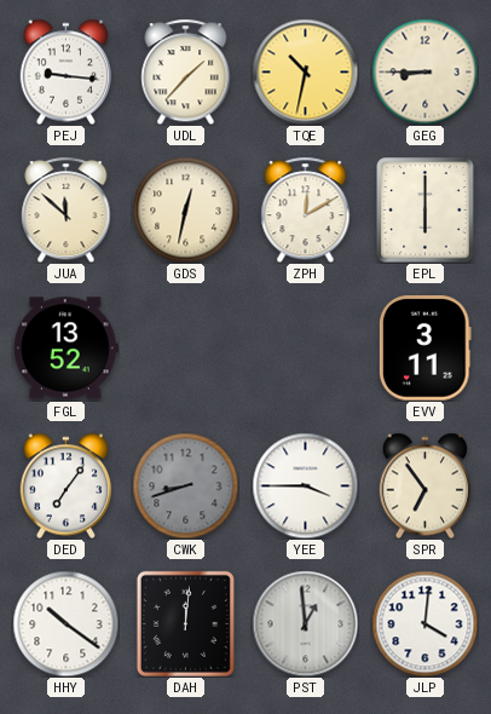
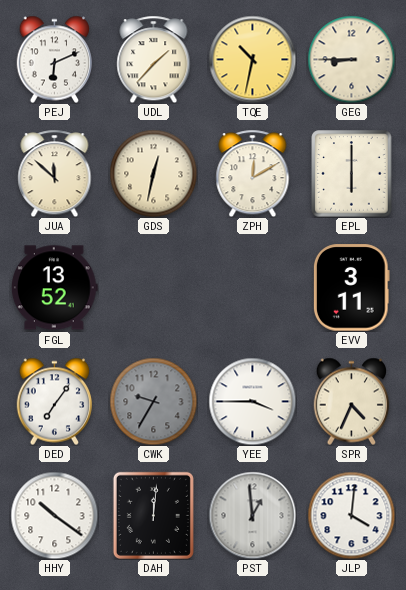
PEJ: 9:16 -> 6:11
CWK: 8:42 -> 9:35
SPR: 6:54 -> 4:34
